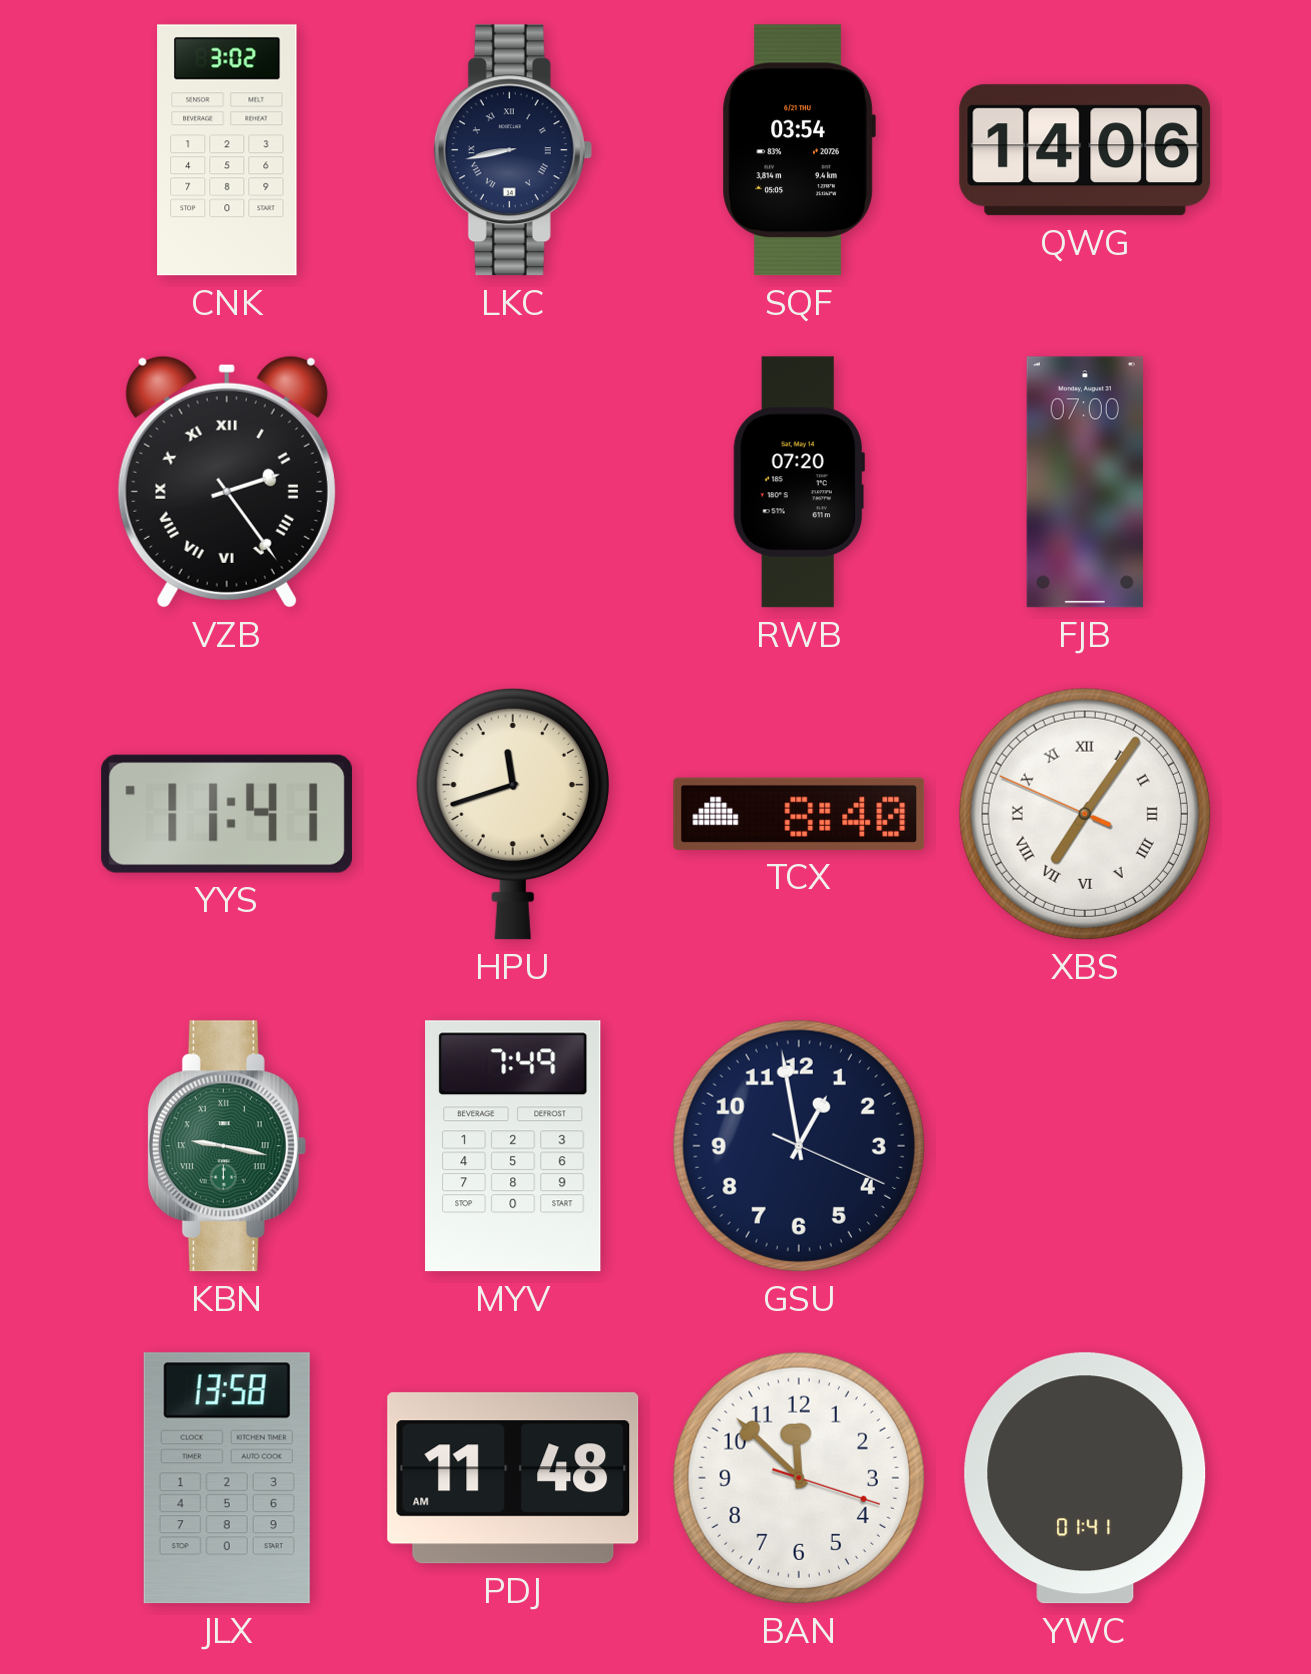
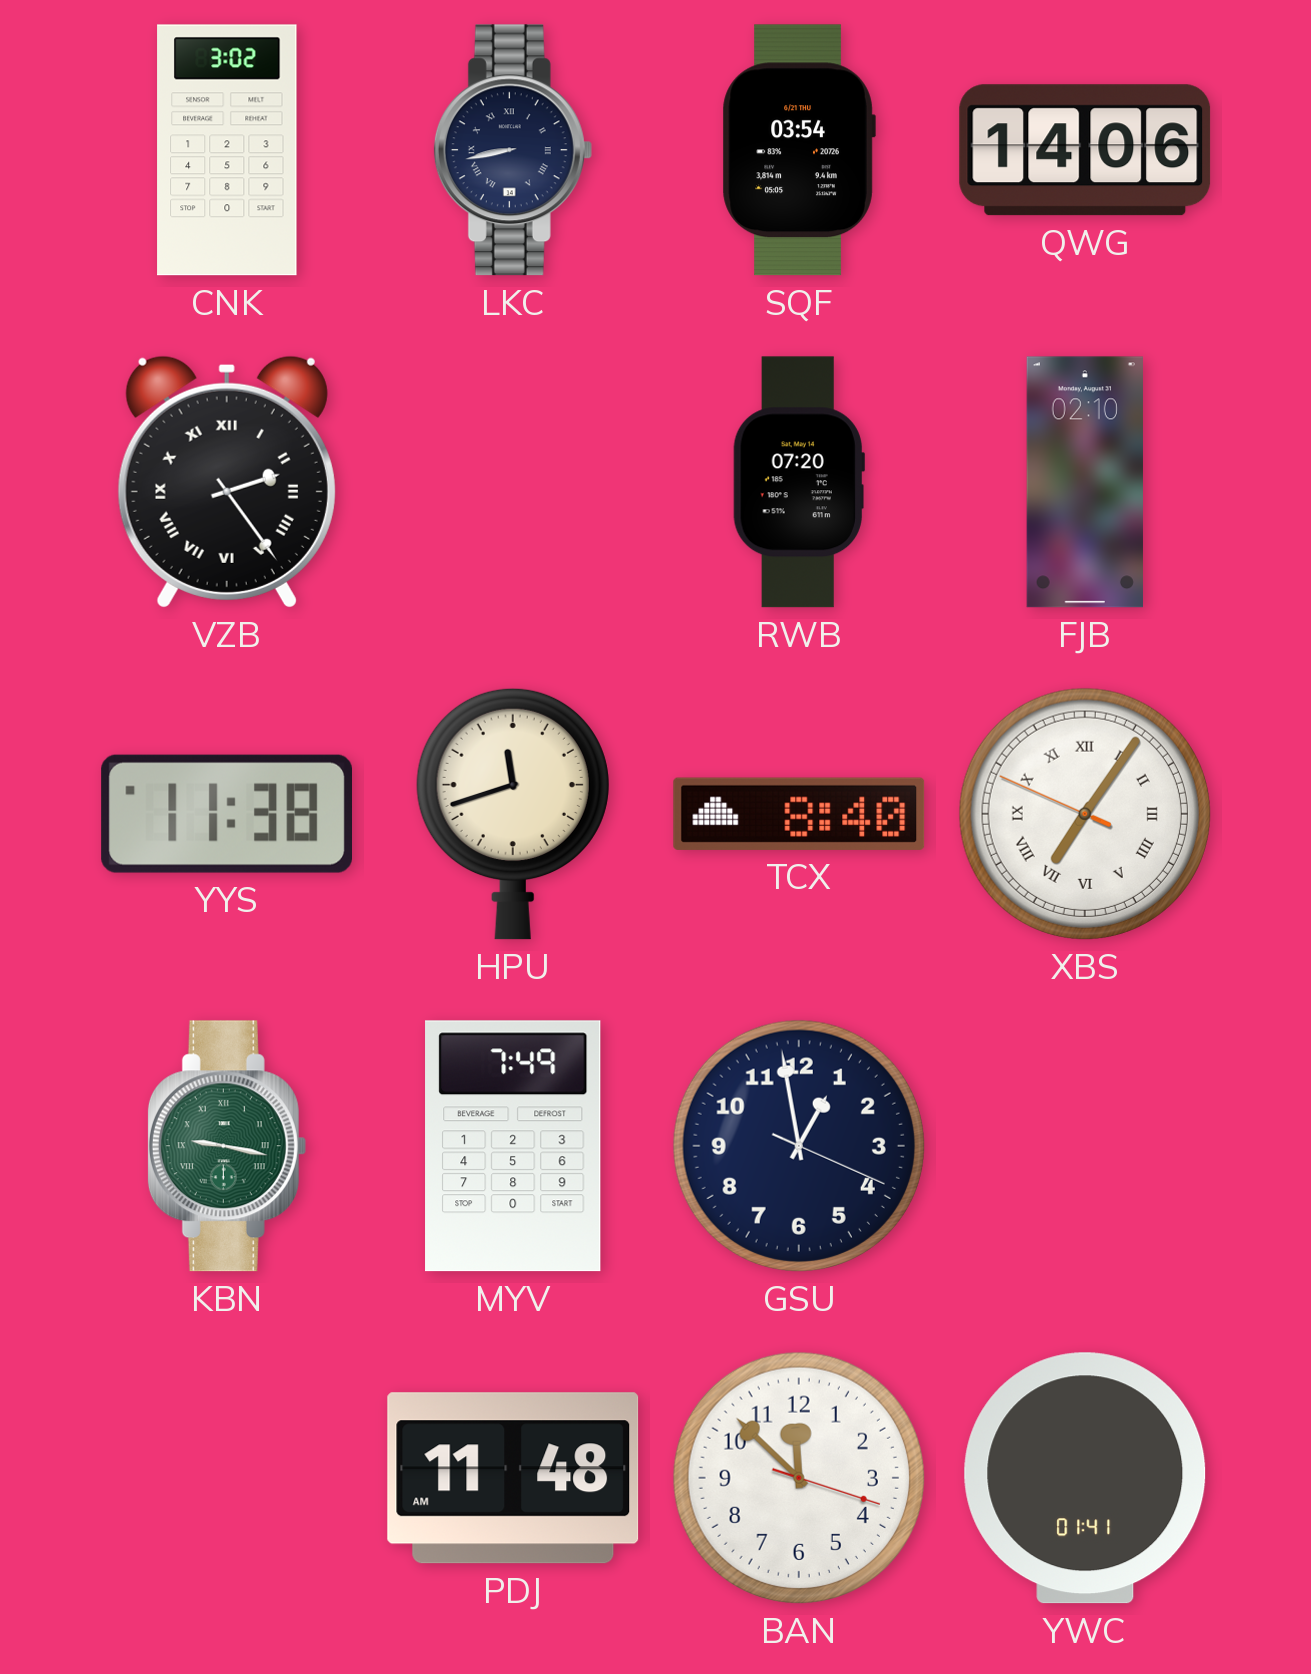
FJB: 07:00 -> 02:10
YYS: 11:41 -> 11:38
JLX: 13:58 -> none
